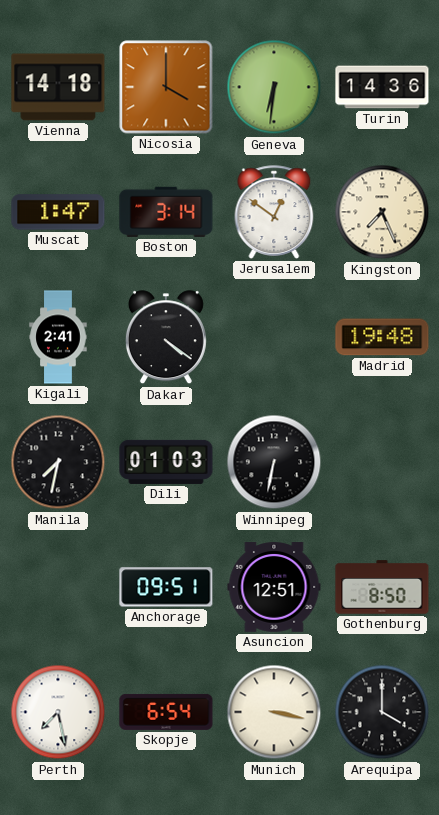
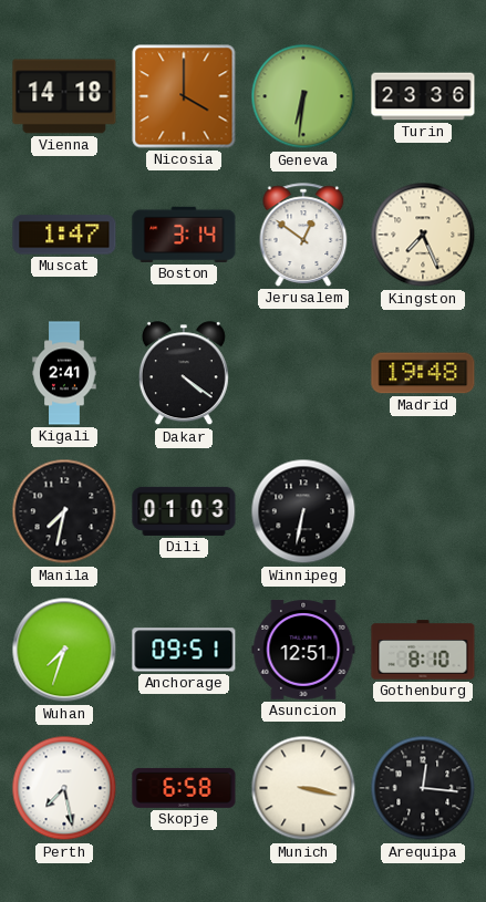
Turin: 14:36 -> 23:36
Wuhan: none -> 7:33
Gothenburg: 8:50 -> 8:10
Skopje: 6:54 -> 6:58
Arequipa: 4:00 -> 12:16
